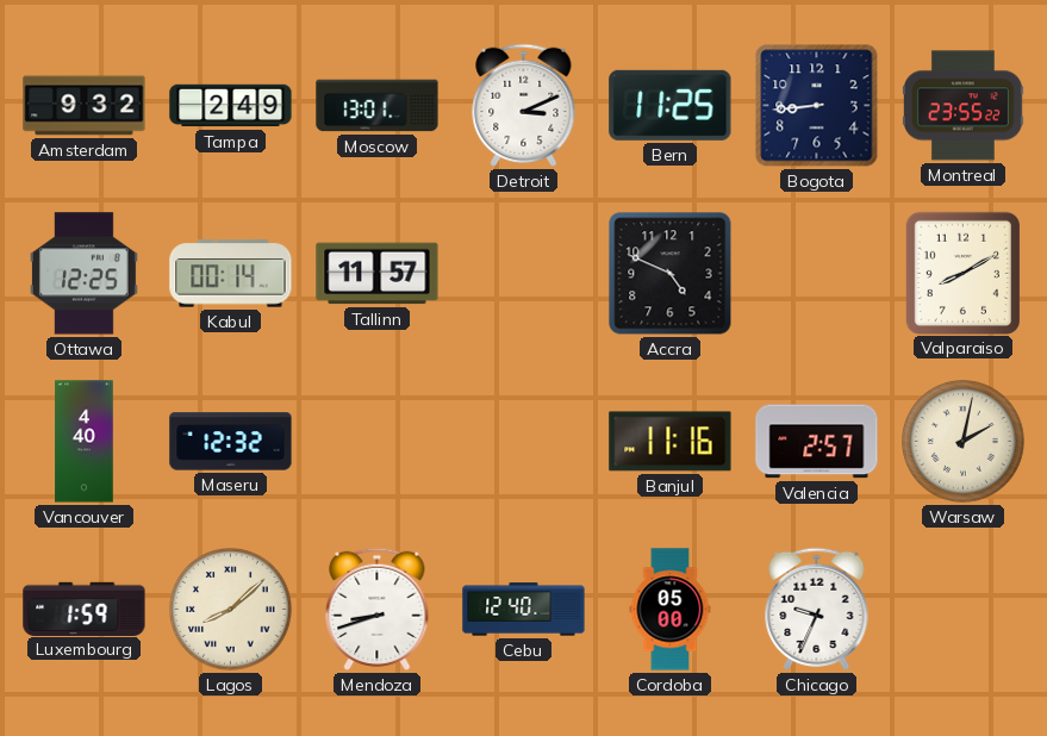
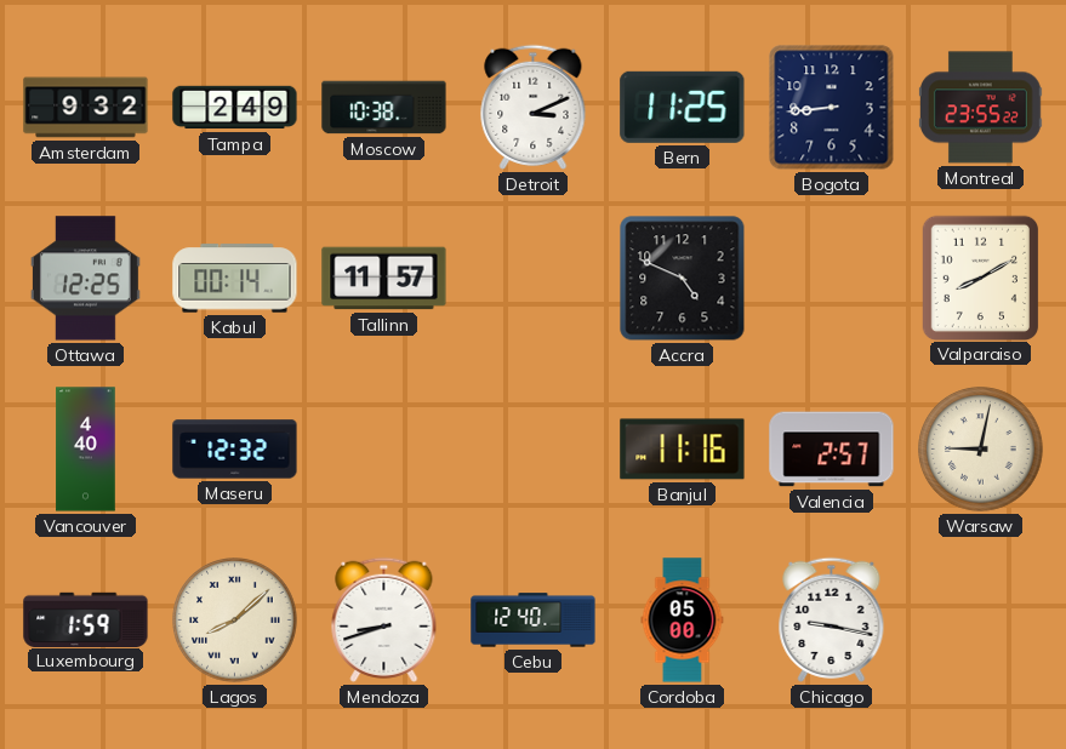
Moscow: 13:01 -> 10:38
Warsaw: 2:02 -> 9:02
Chicago: 9:34 -> 9:17
